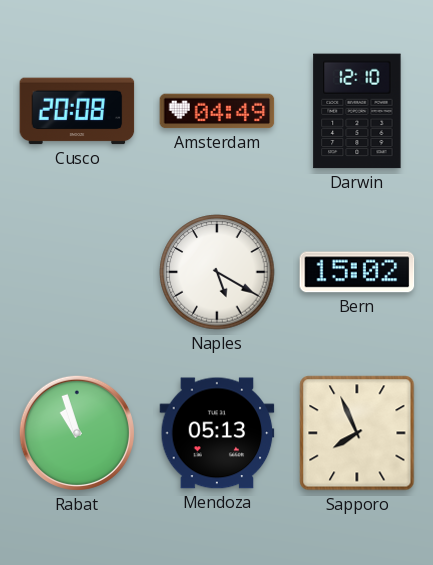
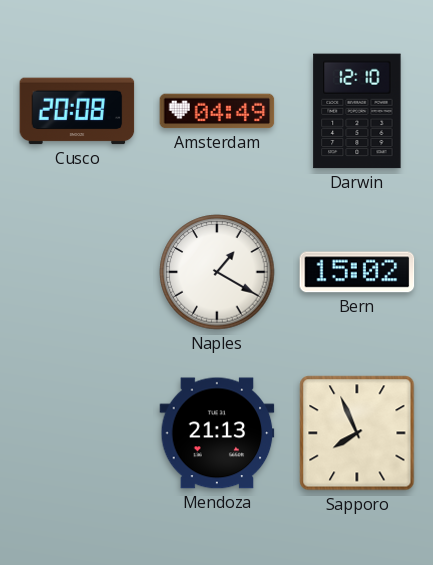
Naples: 5:20 -> 1:20
Rabat: 10:57 -> none
Mendoza: 05:13 -> 21:13
